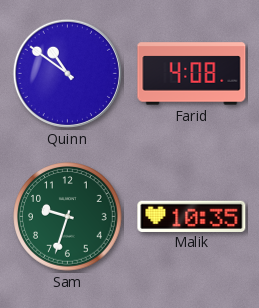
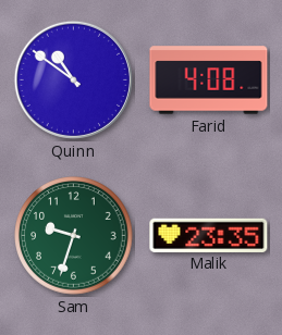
Malik: 10:35 -> 23:35
